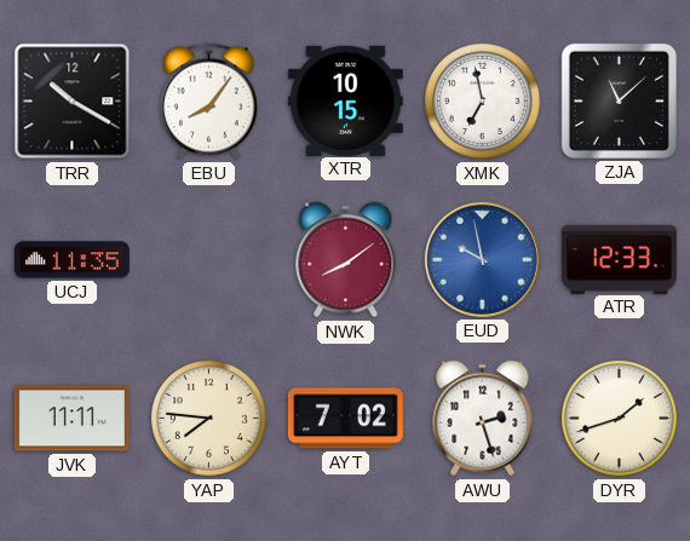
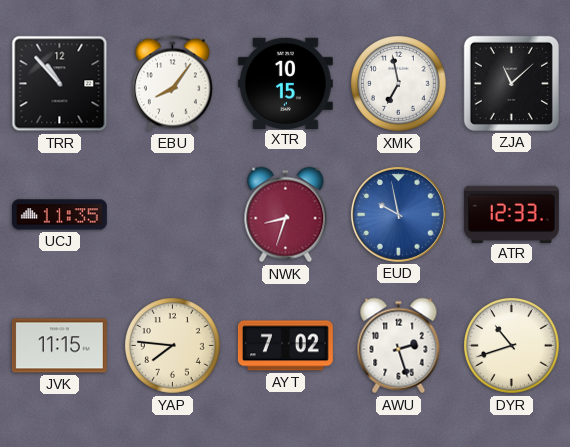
TRR: 10:20 -> 10:53
NWK: 8:09 -> 8:33
JVK: 11:11 -> 11:15
DYR: 1:42 -> 10:42
